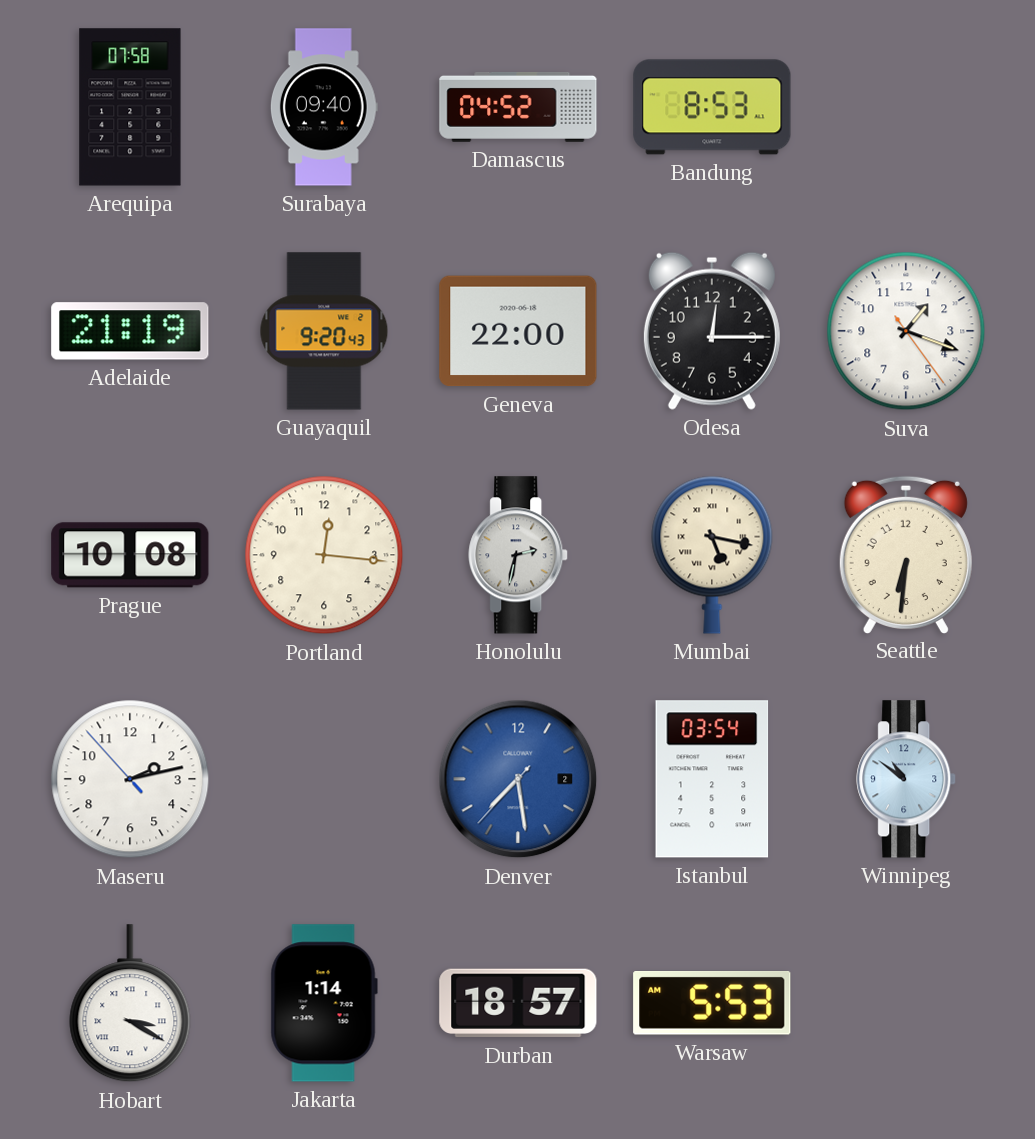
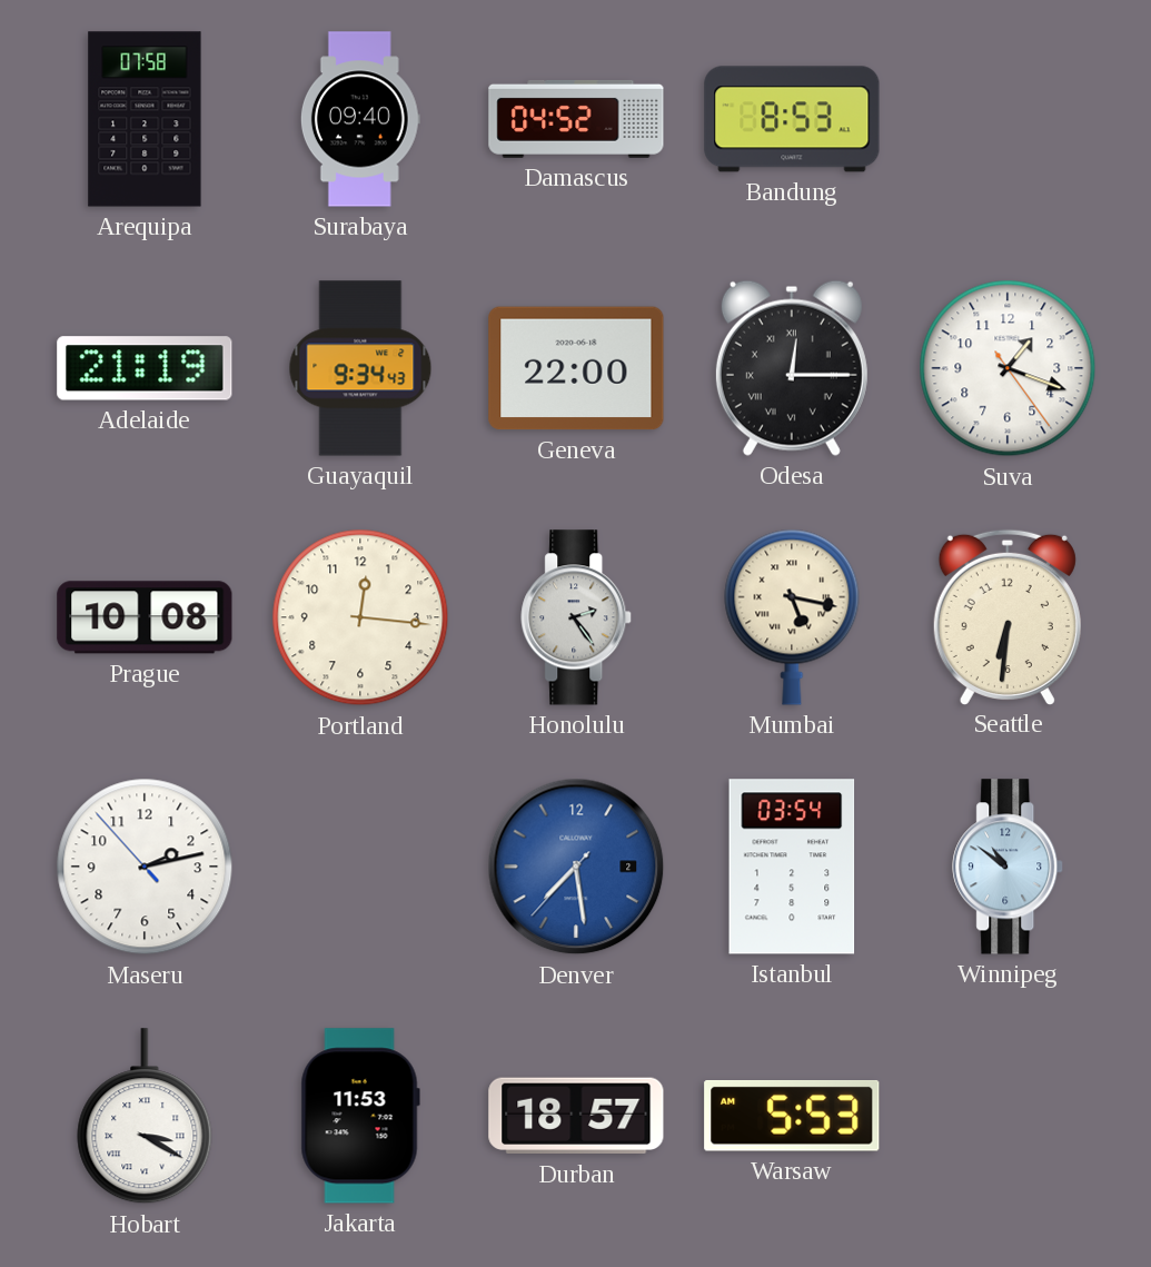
Guayaquil: 9:20 -> 9:34
Odesa numerals: Arabic -> Roman
Honolulu: 2:32 -> 2:24
Jakarta: 1:14 -> 11:53
